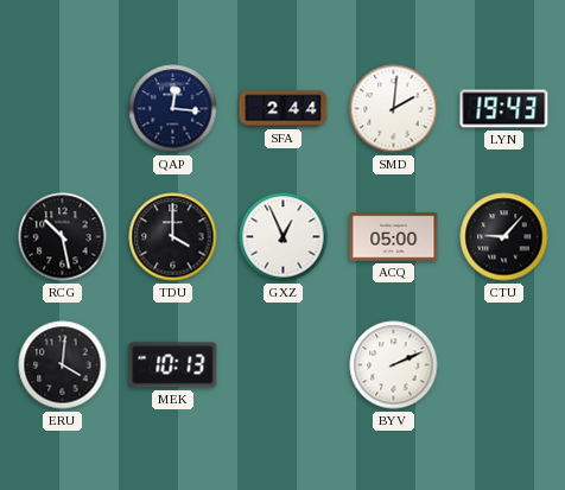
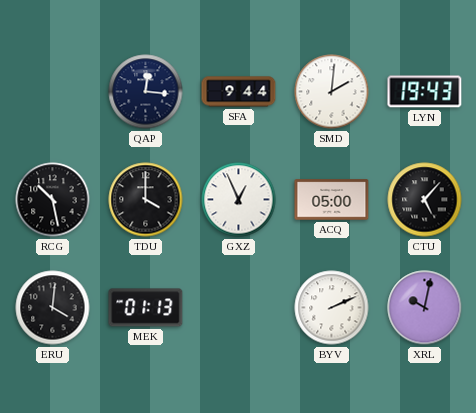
SFA: 2:44 -> 9:44
CTU: 9:07 -> 5:07
MEK: 10:13 -> 01:13
XRL: none -> 10:02
